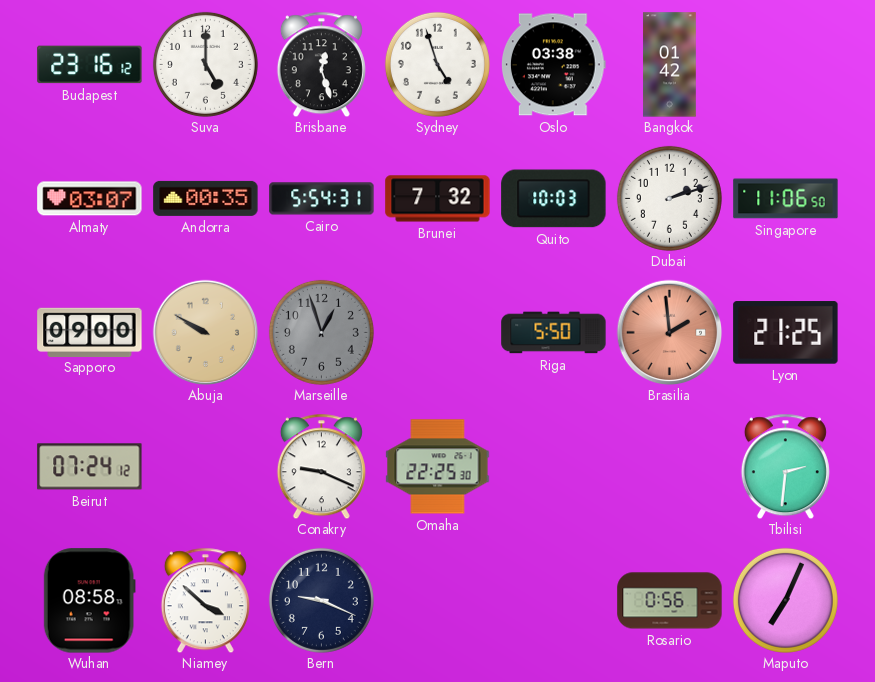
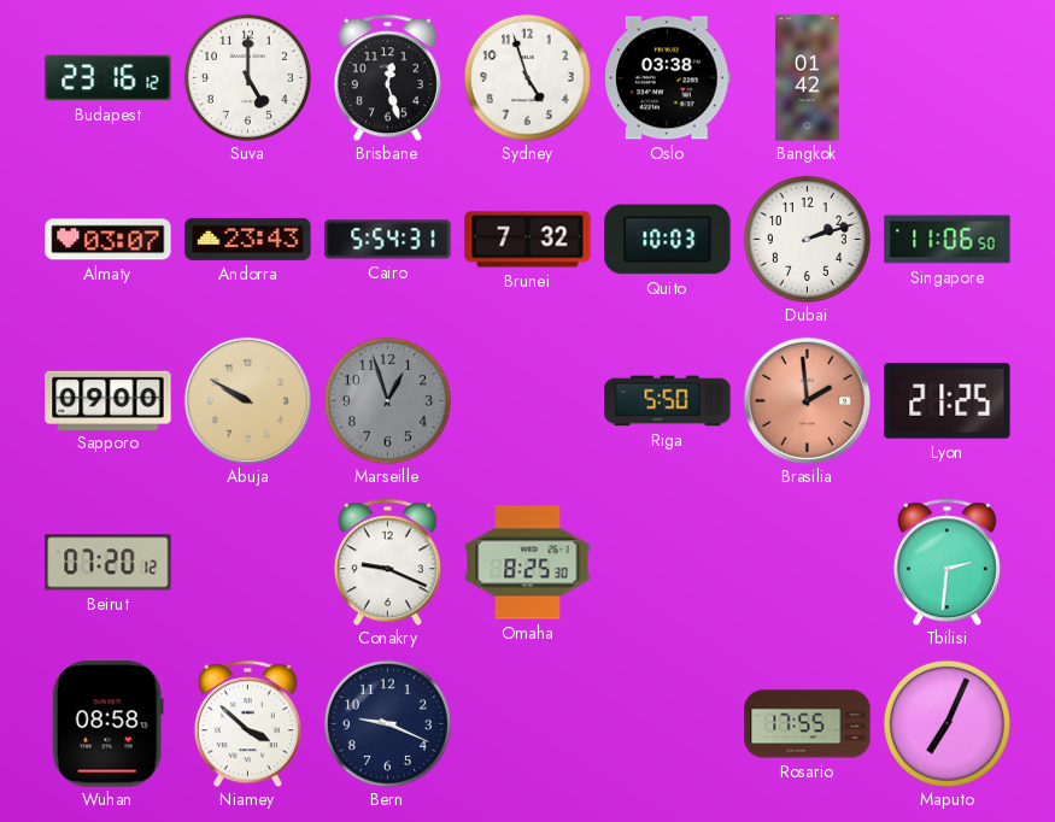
Andorra: 00:35 -> 23:43
Beirut: 07:24 -> 07:20
Omaha: 22:25 -> 8:25
Rosario: 0:56 -> 17:55
